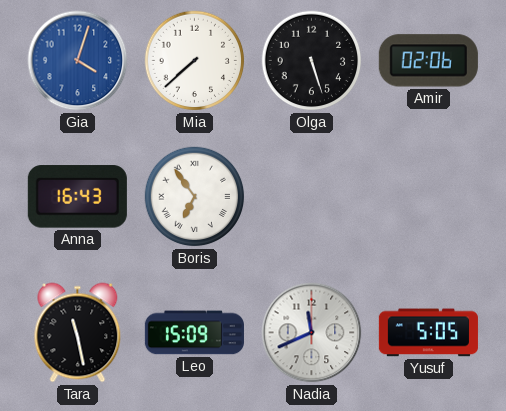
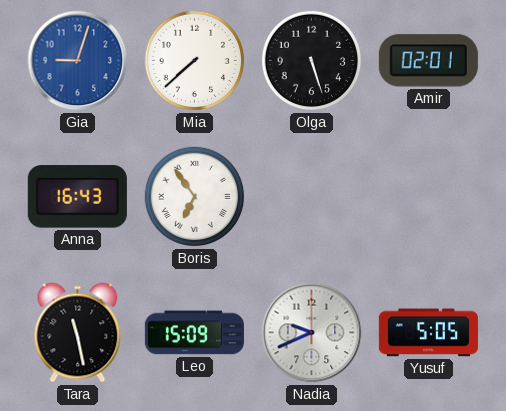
Gia: 4:03 -> 9:03
Amir: 02:06 -> 02:01
Nadia: 11:41 -> 9:41
